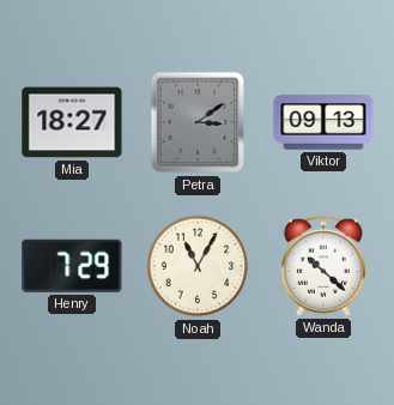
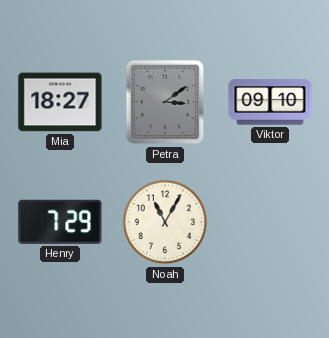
Viktor: 09:13 -> 09:10
Wanda: 10:22 -> none
